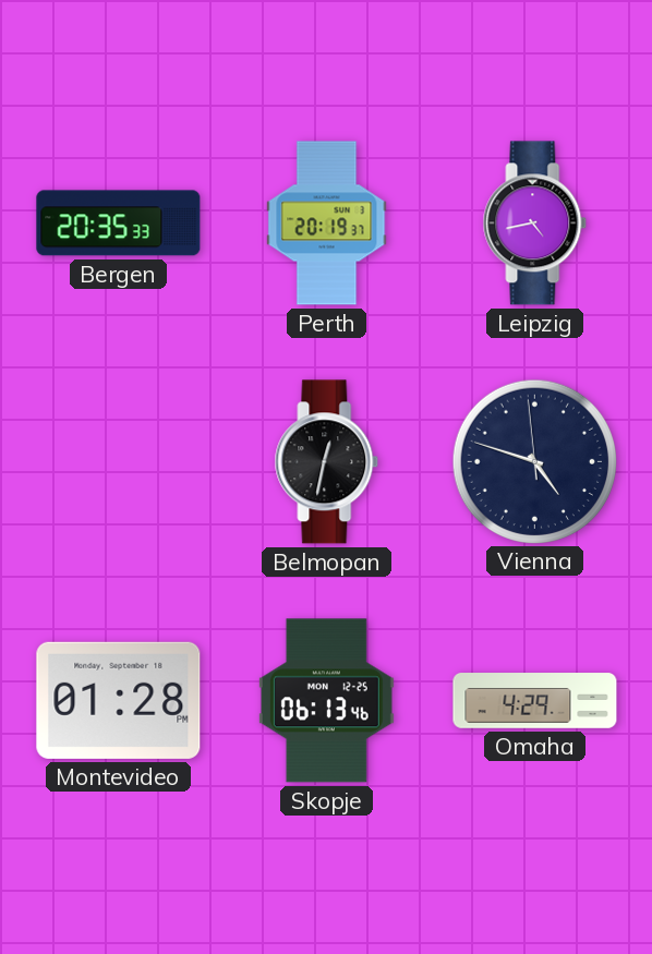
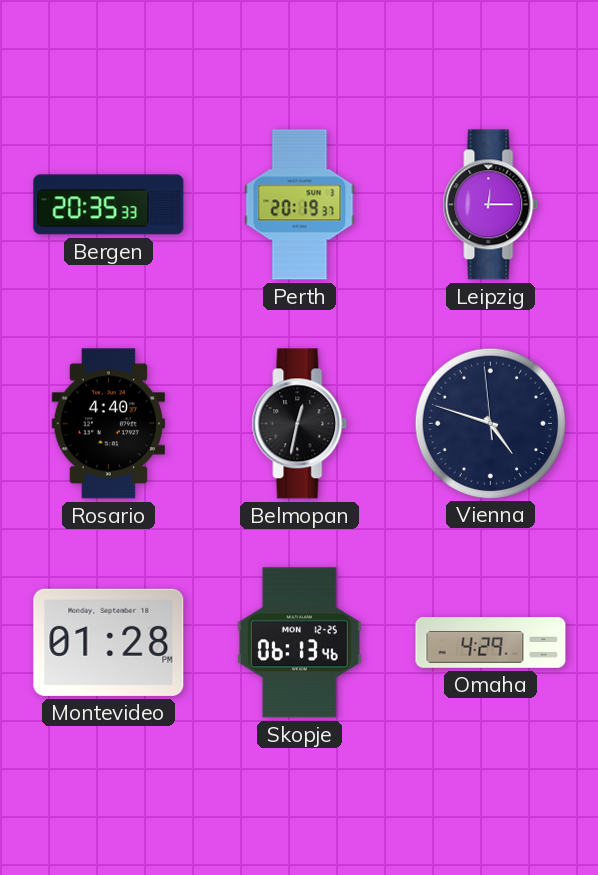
Leipzig: 4:43 -> 12:15
Rosario: none -> 4:40
